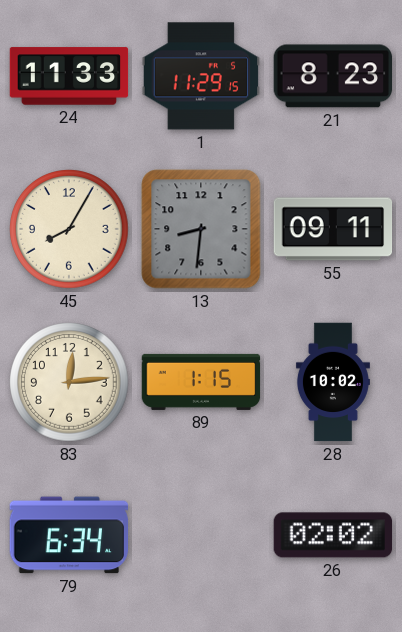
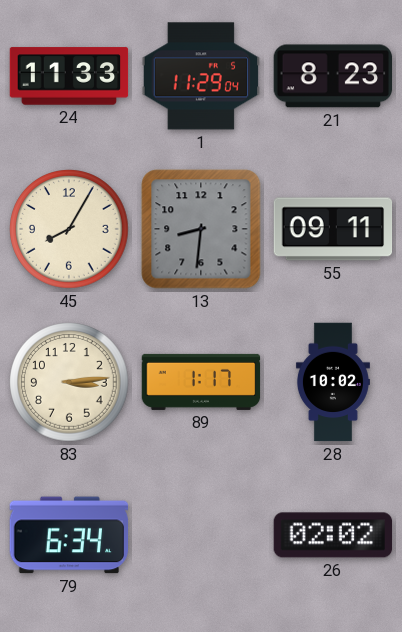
1: 11:29:15 -> 11:29:04
83: 12:14 -> 3:14
89: 1:15 -> 1:17
